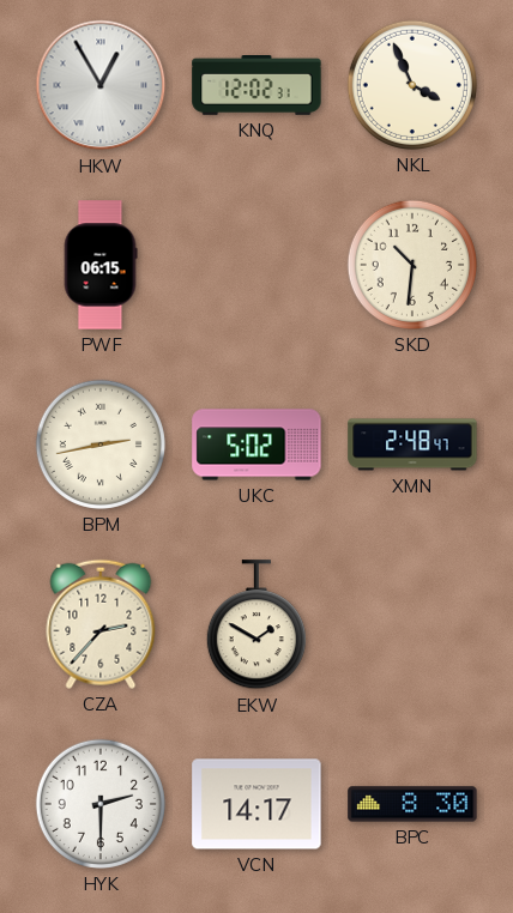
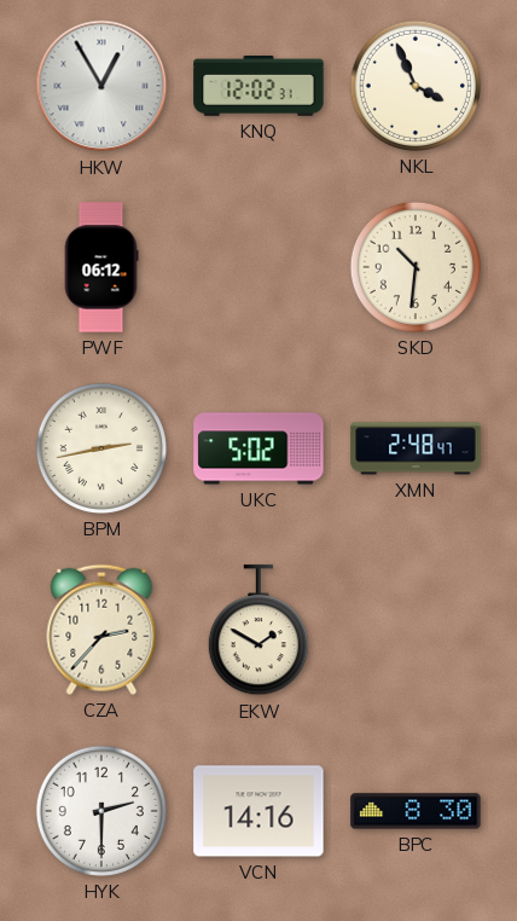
PWF: 06:15 -> 06:12
VCN: 14:17 -> 14:16
